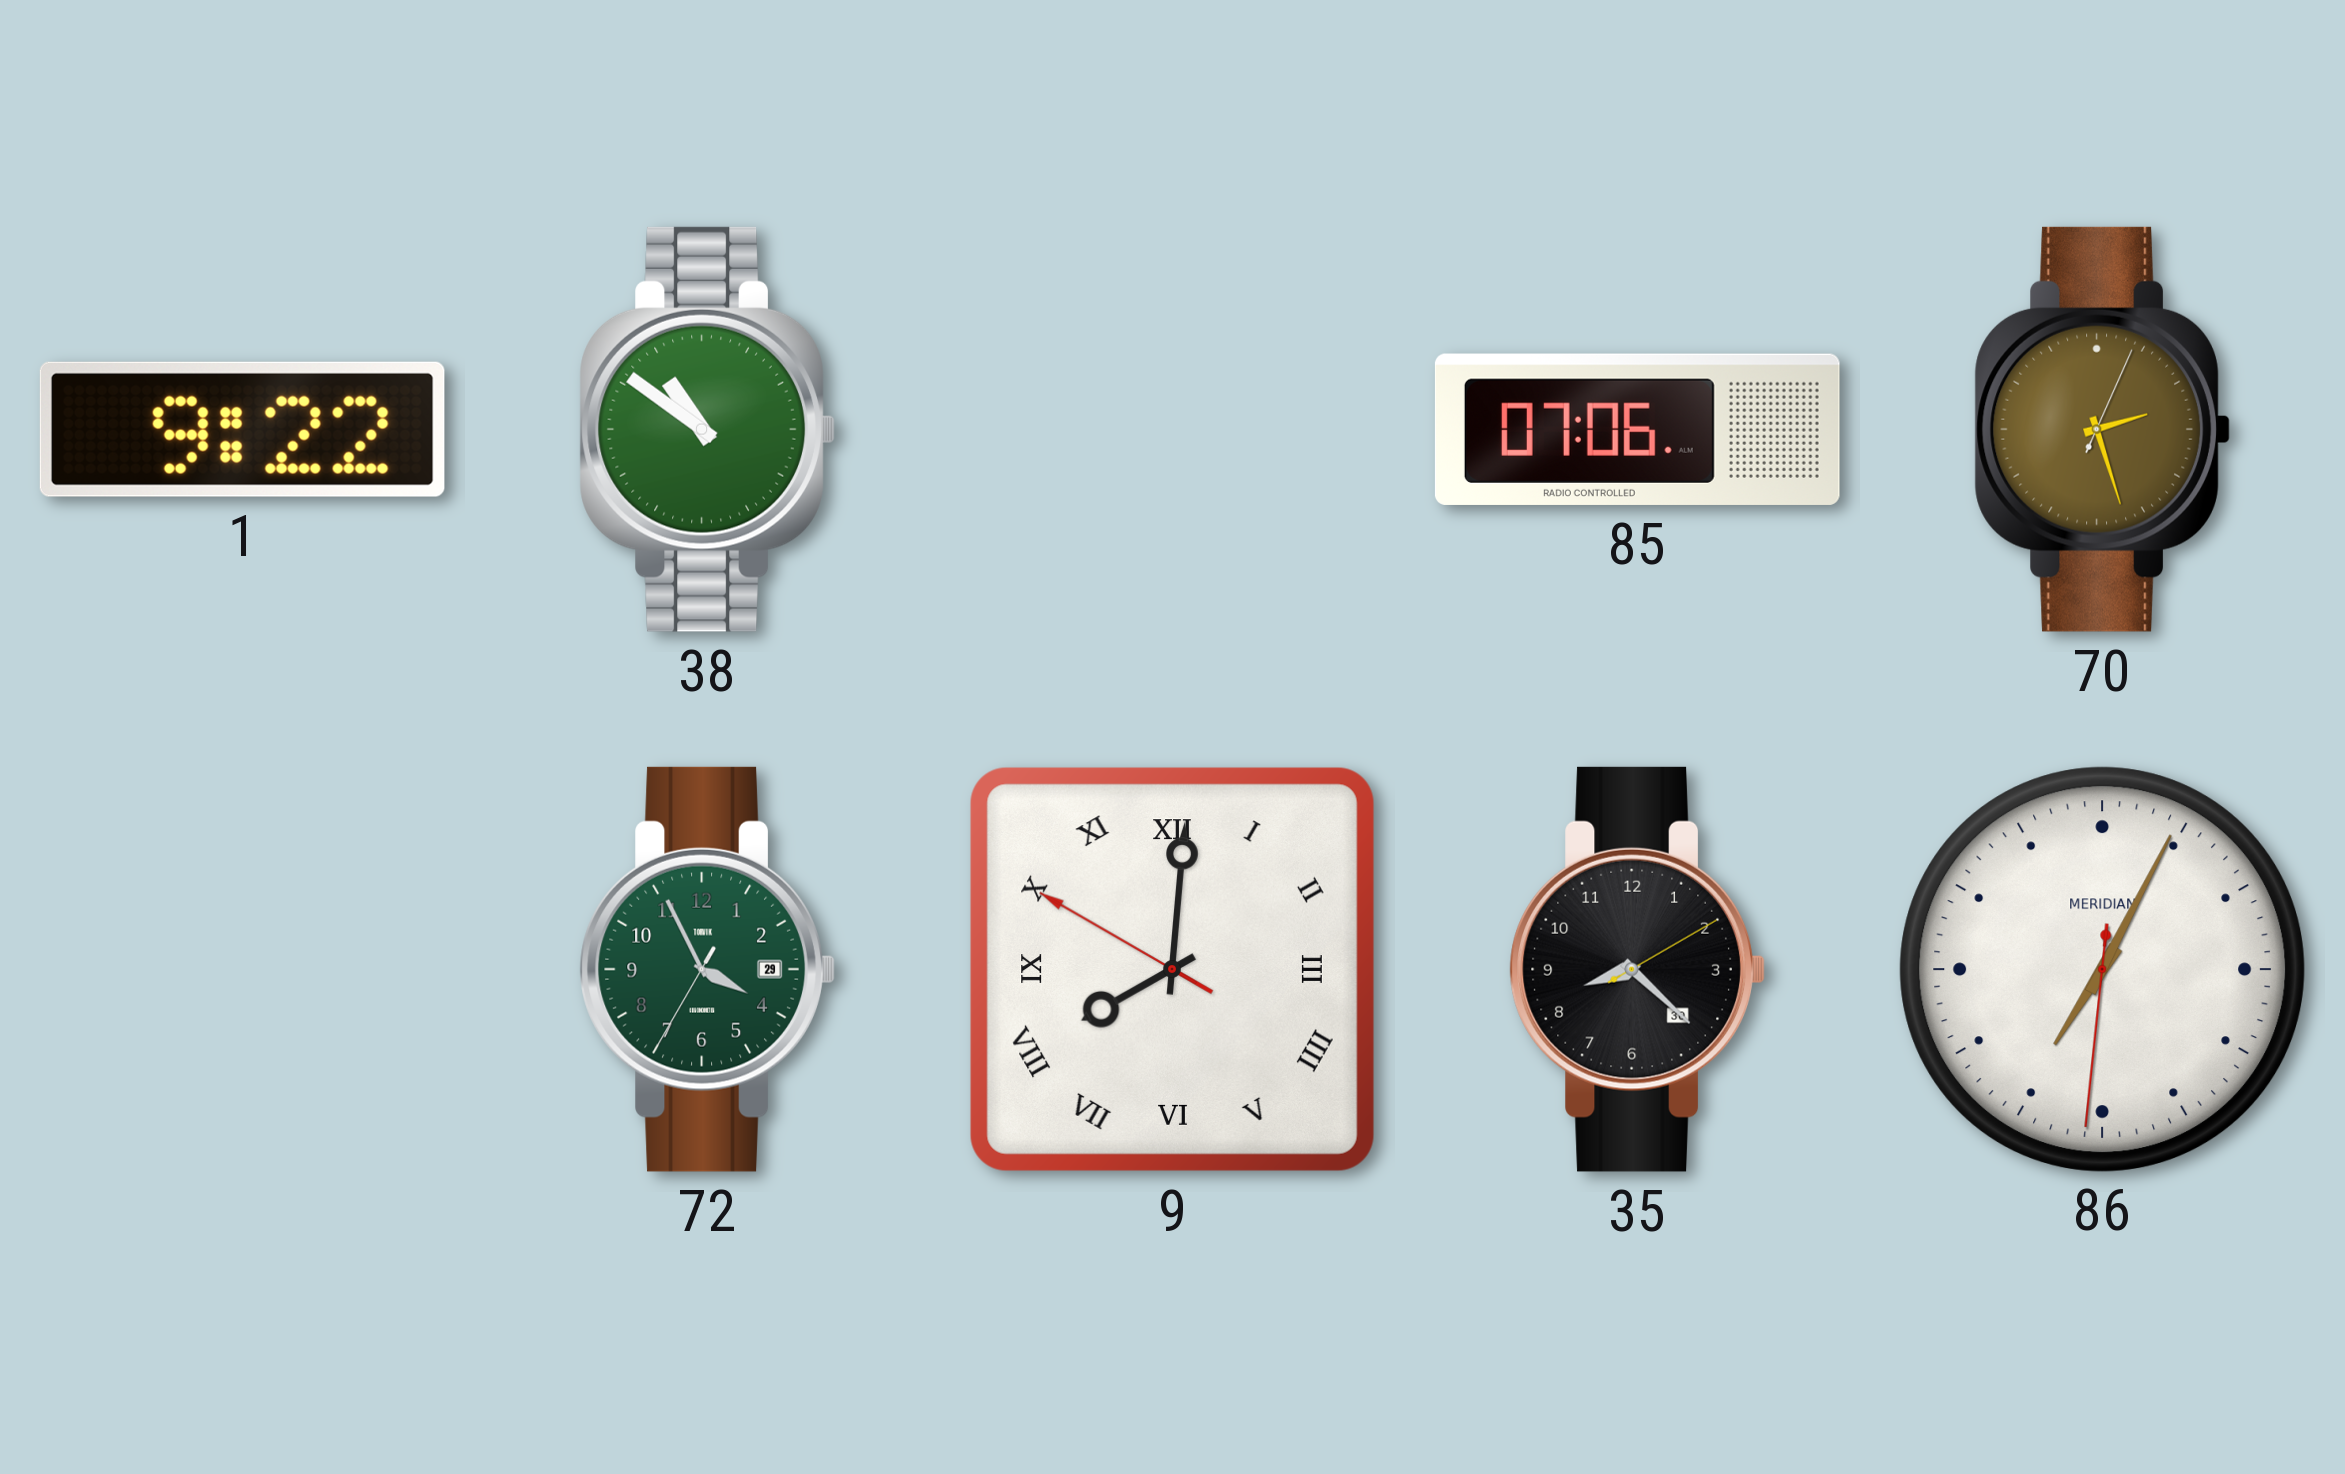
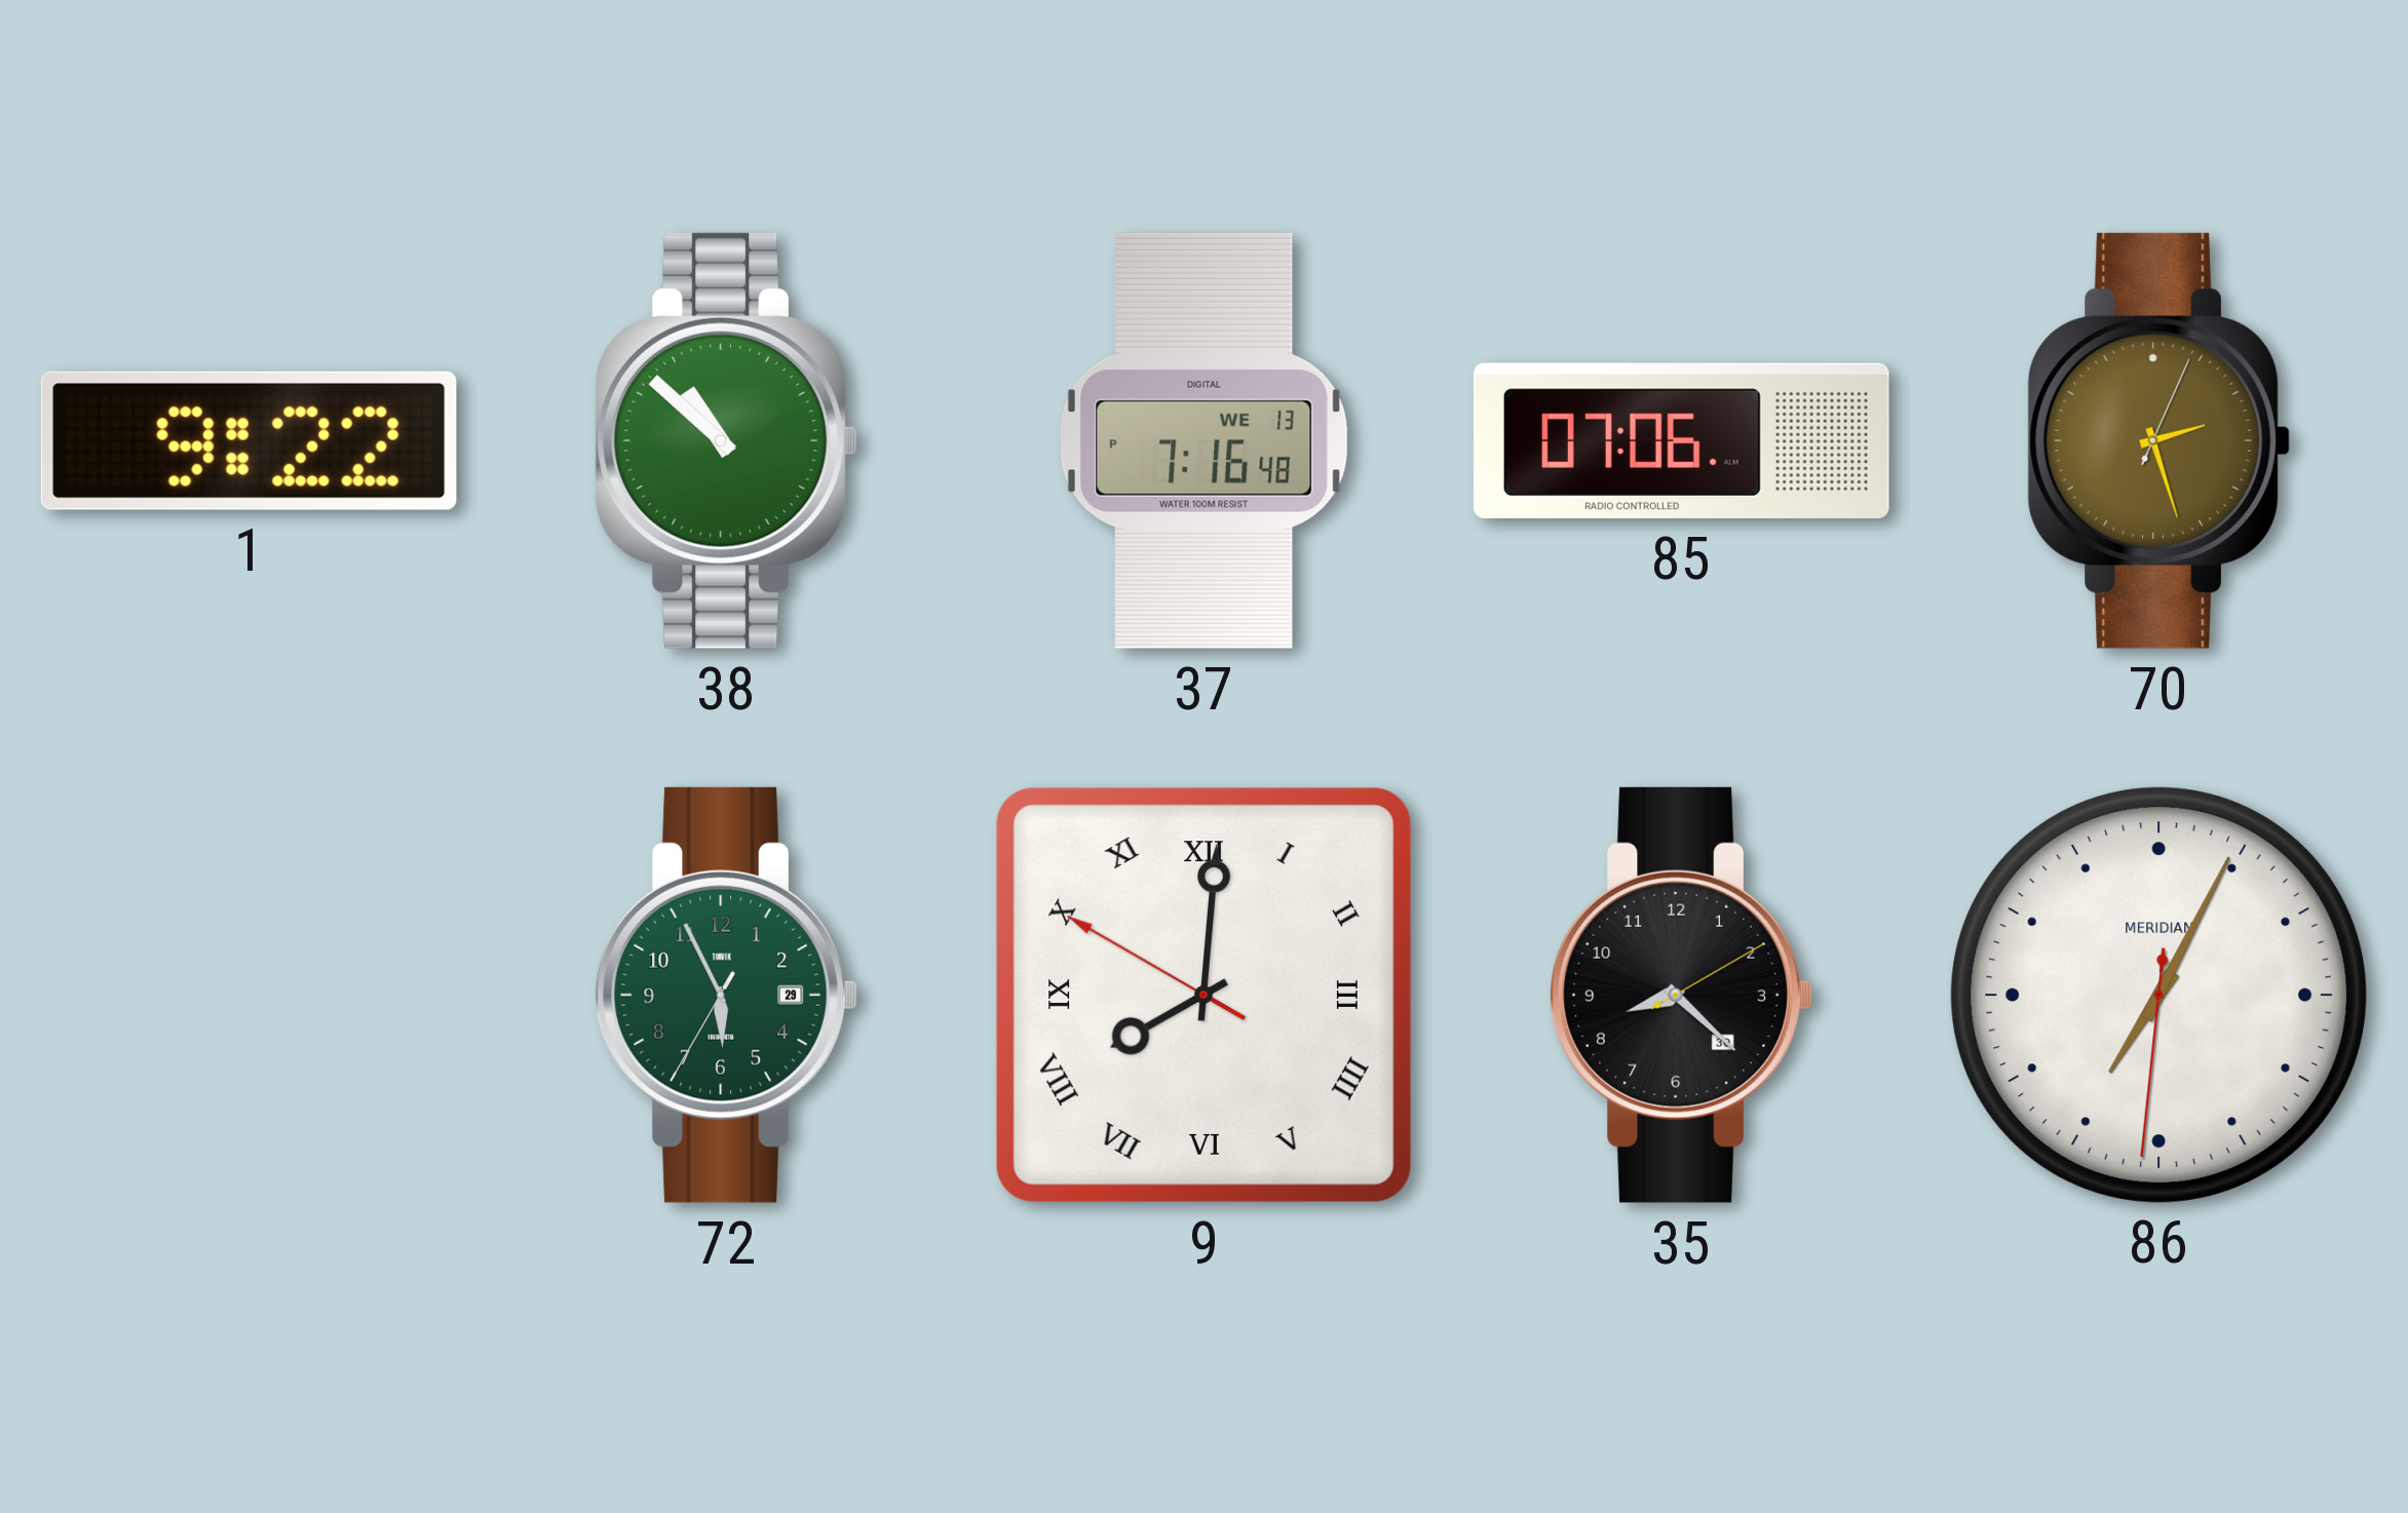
38: 10:51 -> 10:52
37: none -> 7:16
72: 3:55 -> 5:55
